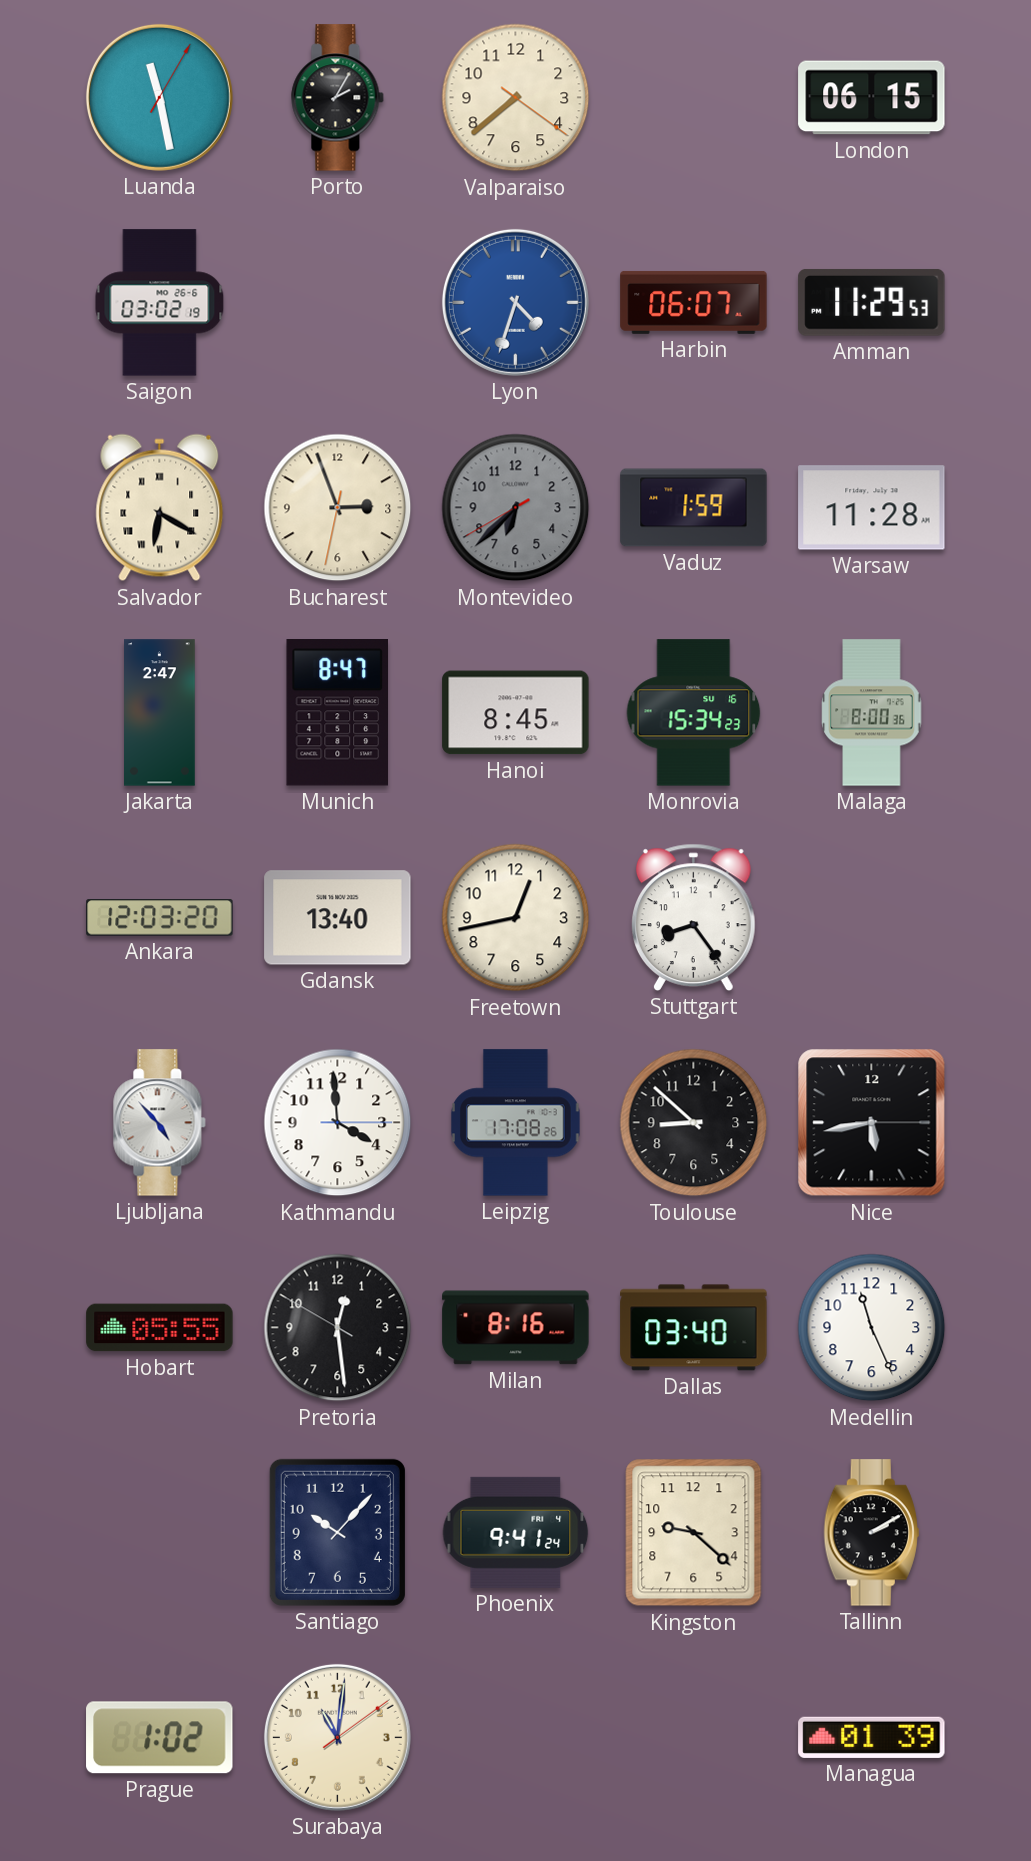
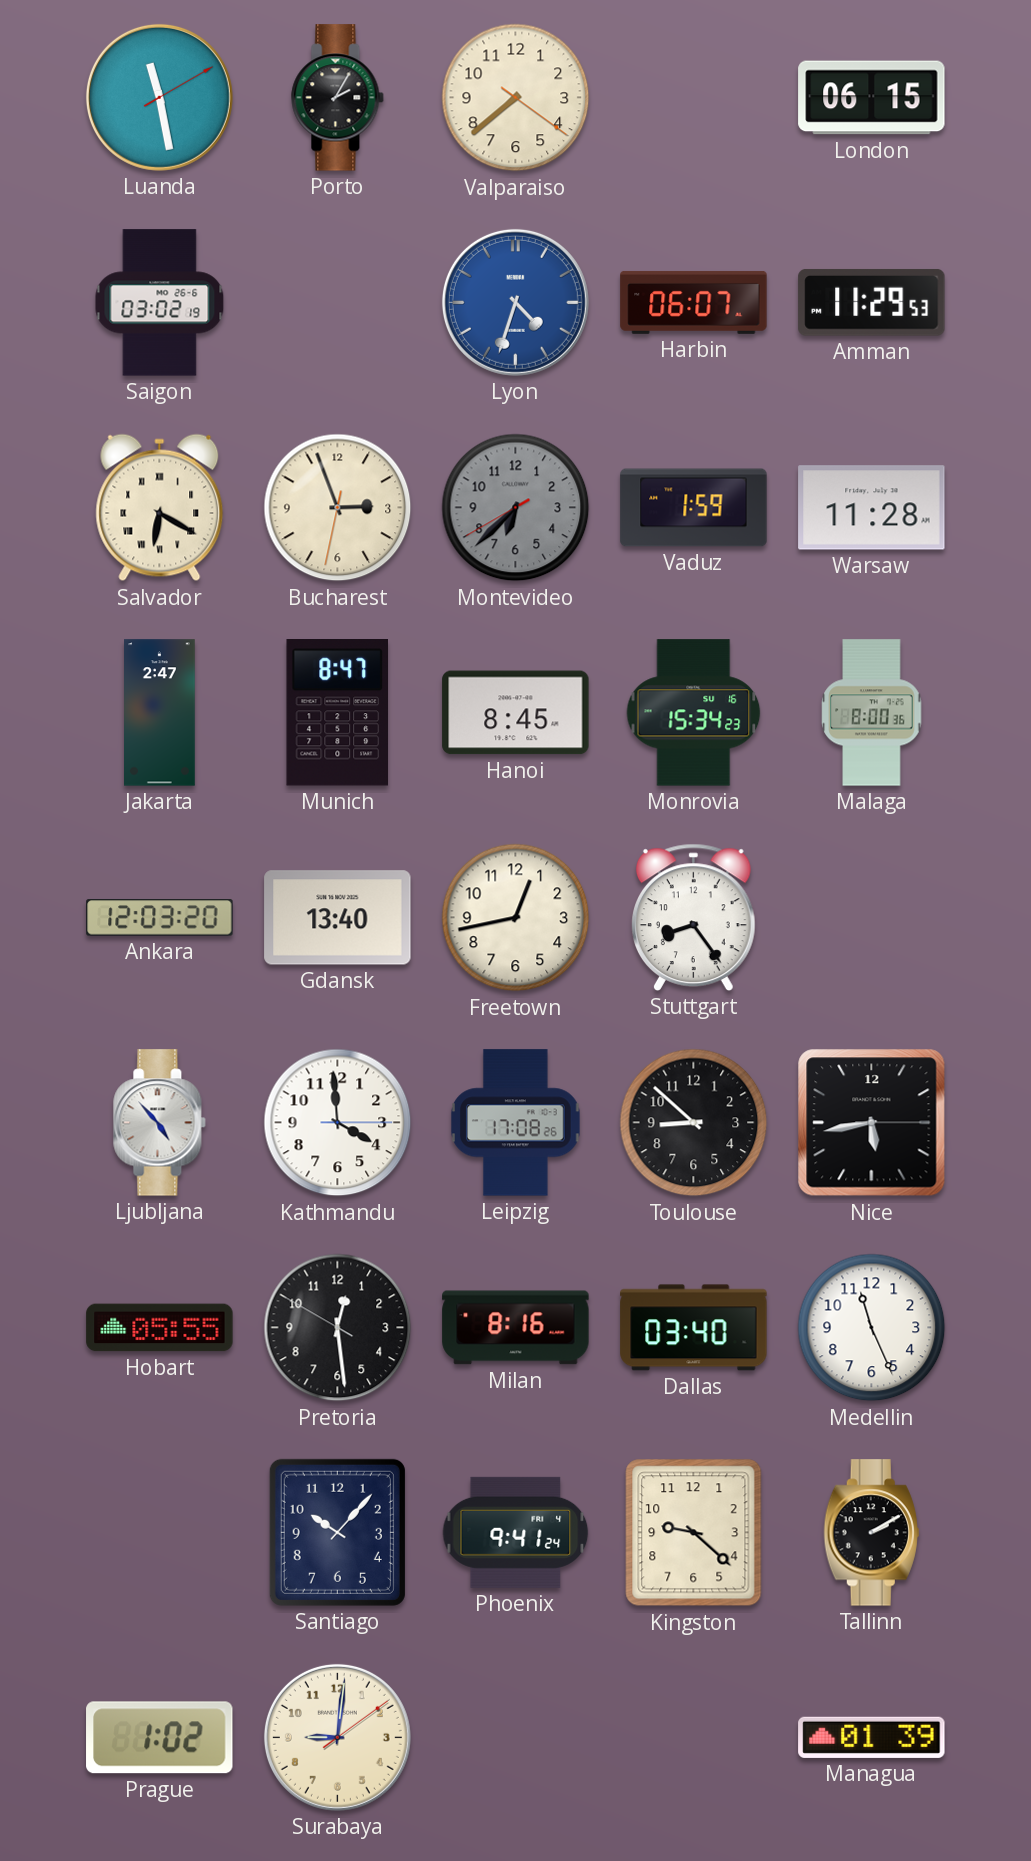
Luanda: 11:28:05 -> 11:28:10
Surabaya: 11:01 -> 9:01
